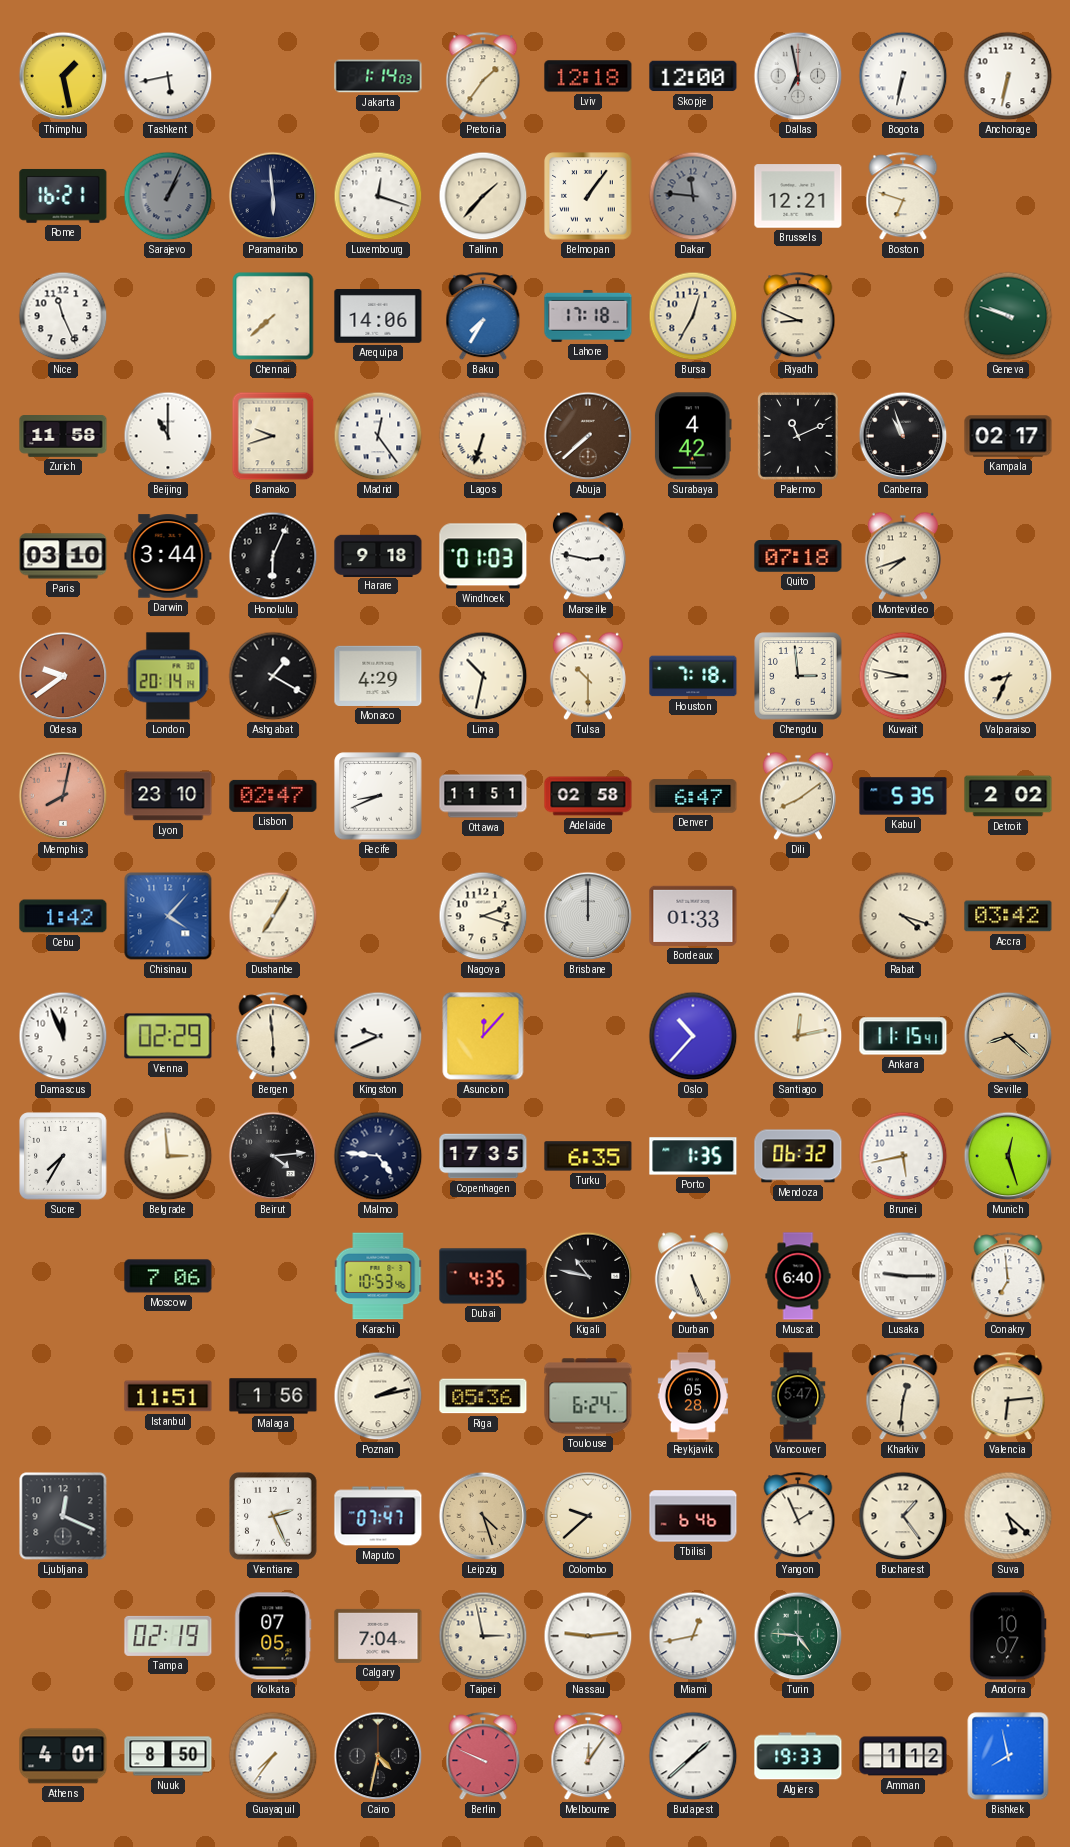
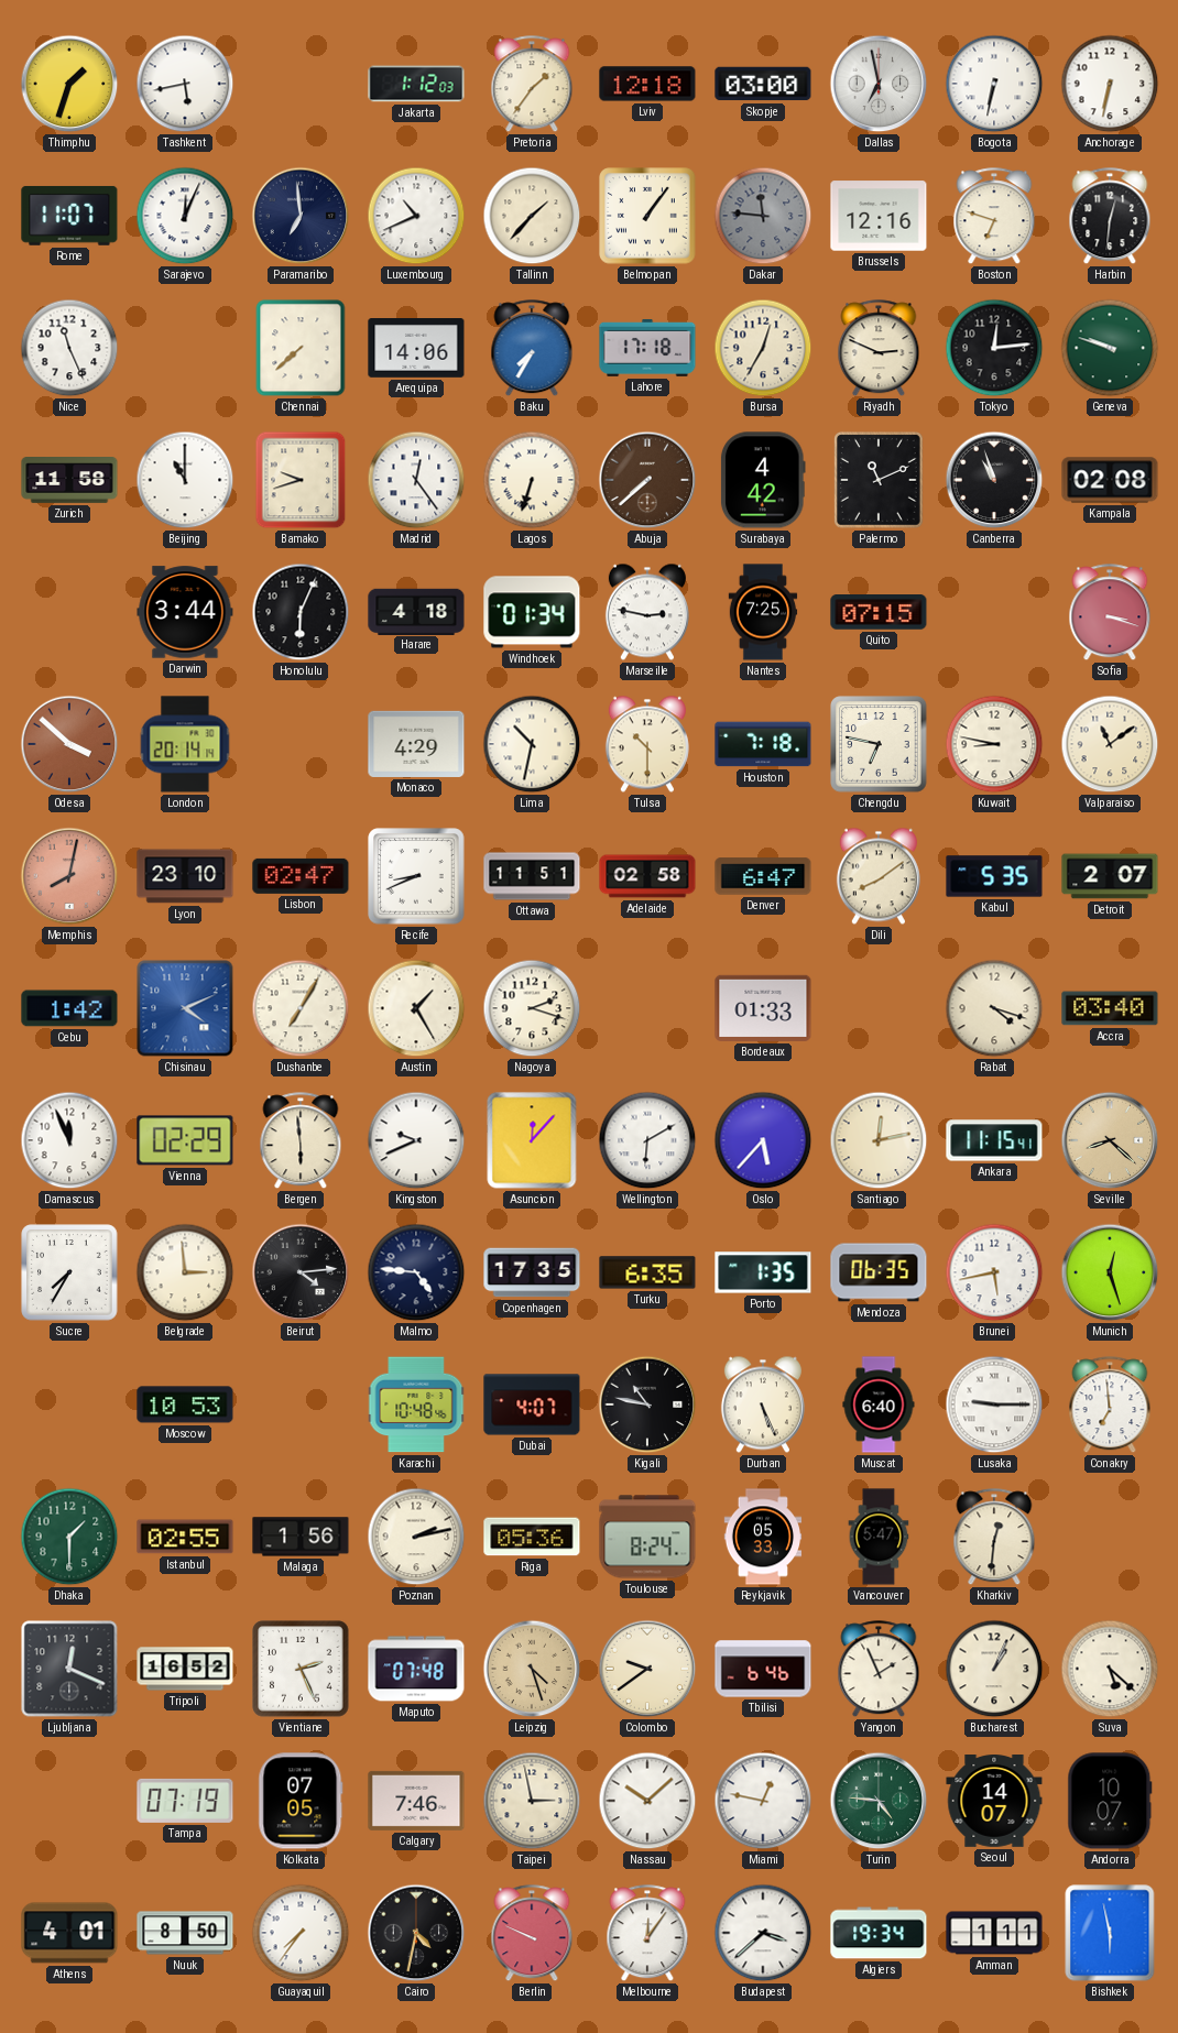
Thimphu: 1:28 -> 1:33
Jakarta: 1:14 -> 1:12
Skopje: 12:00 -> 03:00
Rome: 16:21 -> 11:07
Sarajevo: 1:04 -> 12:04
Sarajevo dial: grey -> white
Paramaribo: 5:59 -> 6:59
Luxembourg: 12:18 -> 10:41
Brussels: 12:21 -> 12:16
Harbin: none -> 12:31
Riyadh: 8:49 -> 2:49
Tokyo: none -> 12:14
Kampala: 02:17 -> 02:08
Paris: 03:10 -> none
Harare: 9:18 -> 4:18
Windhoek: 01:03 -> 01:34
Nantes: none -> 7:25
Quito: 07:18 -> 07:15
Montevideo: 7:42 -> none
Sofia: none -> 3:18
Odesa: 9:39 -> 3:52
Ashgabat: 1:20 -> none
Chengdu: 2:59 -> 6:47
Valparaiso: 8:34 -> 11:09
Detroit: 2:02 -> 2:07
Chisinau: 4:07 -> 4:11
Austin: none -> 1:25
Brisbane: 12:00 -> none
Accra: 03:42 -> 03:40
Wellington: none -> 6:10
Oslo: 10:37 -> 5:37
Mendoza: 06:32 -> 06:35
Moscow: 7:06 -> 10:53
Karachi: 10:53 -> 10:48
Dubai: 4:35 -> 4:07
Dhaka: none -> 1:30
Istanbul: 11:51 -> 02:55
Toulouse: 6:24 -> 8:24
Reykjavik: 05:28 -> 05:33
Valencia: 6:14 -> none
Tripoli: none -> 16:52
Maputo: 07:47 -> 07:48
Colombo: 9:38 -> 9:39
Bucharest: 1:24 -> 1:04
Tampa: 02:19 -> 07:19
Calgary: 7:04 -> 7:46
Nassau: 9:14 -> 10:08
Miami: 12:43 -> 12:47
Seoul: none -> 14:07
Budapest: 1:38 -> 3:38
Algiers: 19:33 -> 19:34
Amman: 1:12 -> 1:11
Bishkek: 7:58 -> 5:58
